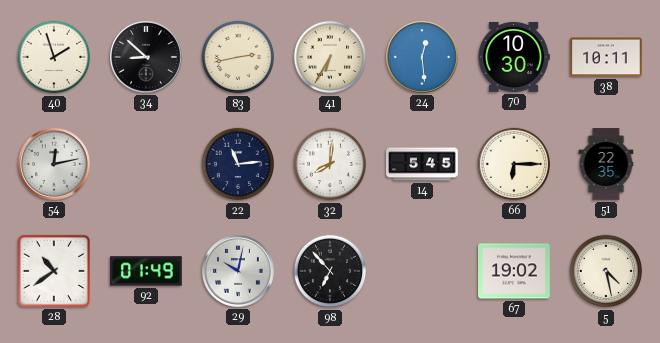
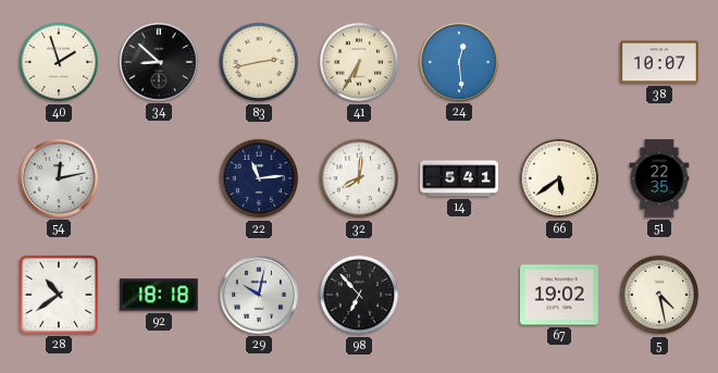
70: 10:30 -> none
38: 10:11 -> 10:07
14: 5:45 -> 5:41
66: 6:15 -> 5:39
92: 01:49 -> 18:18
